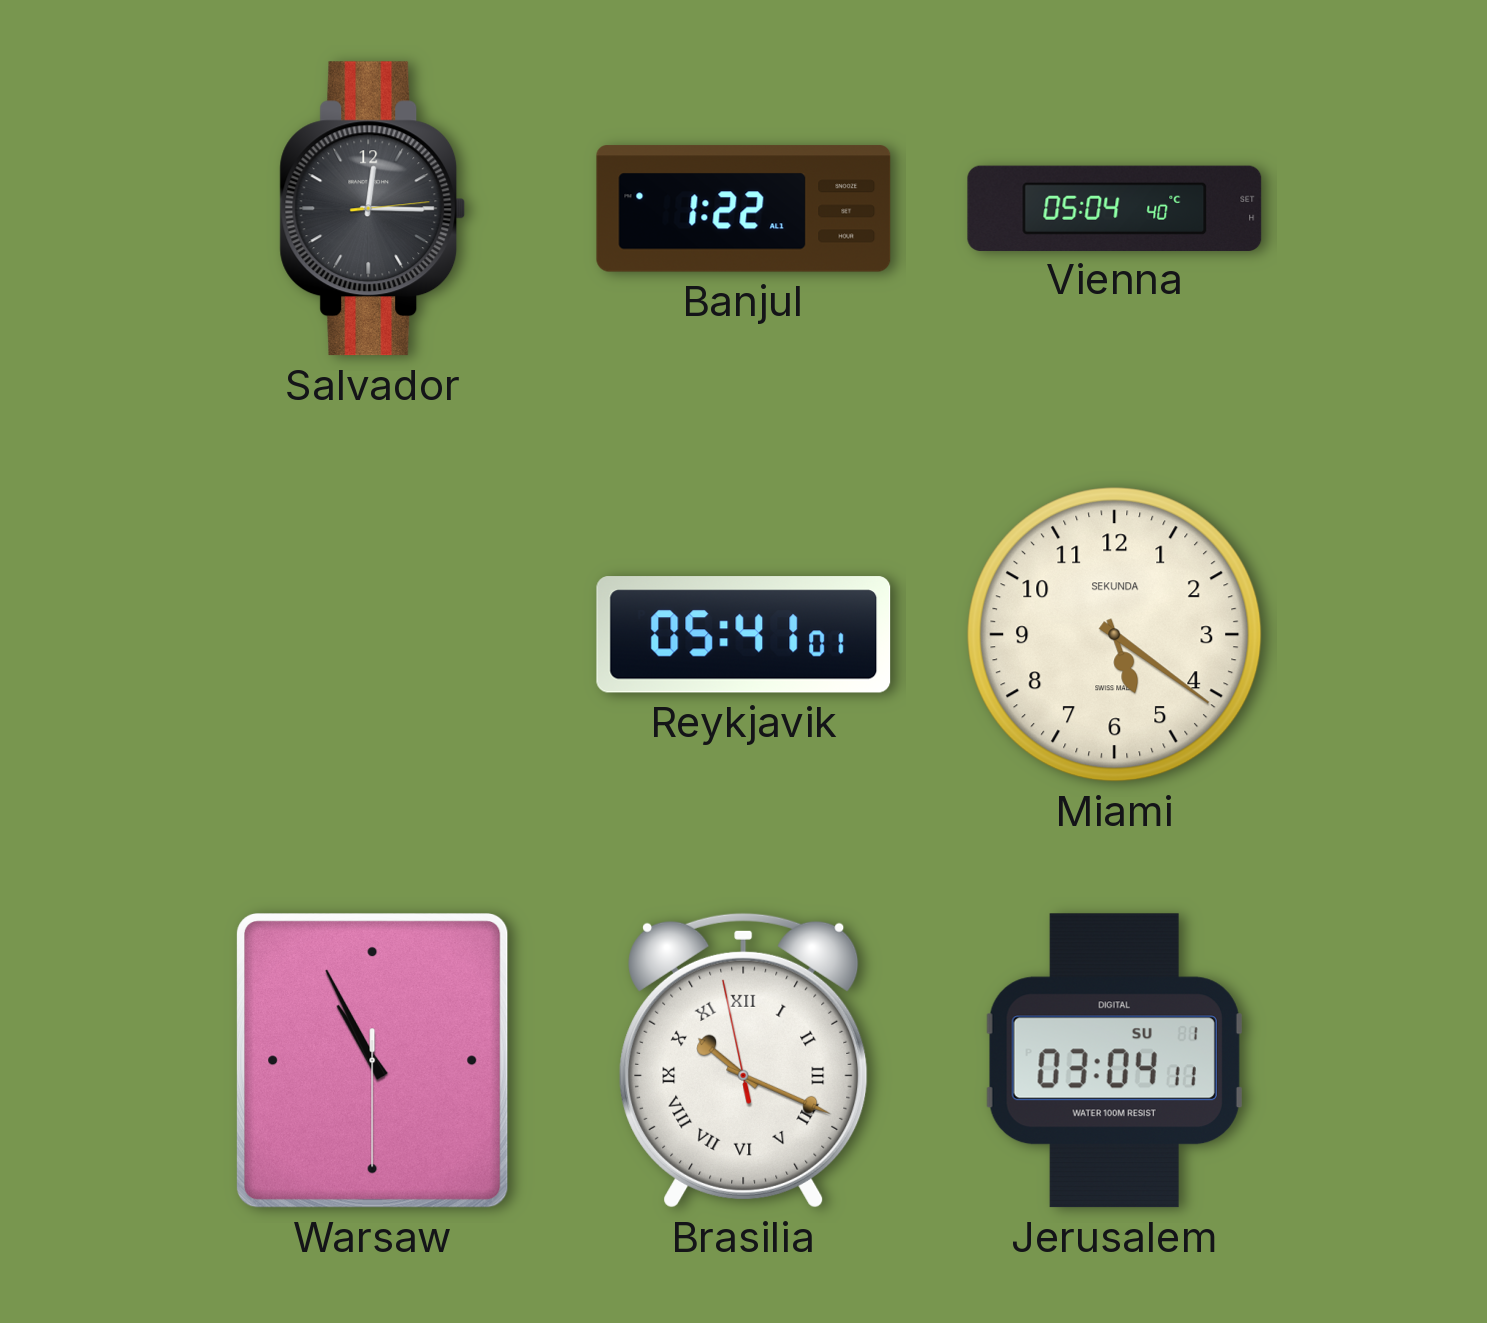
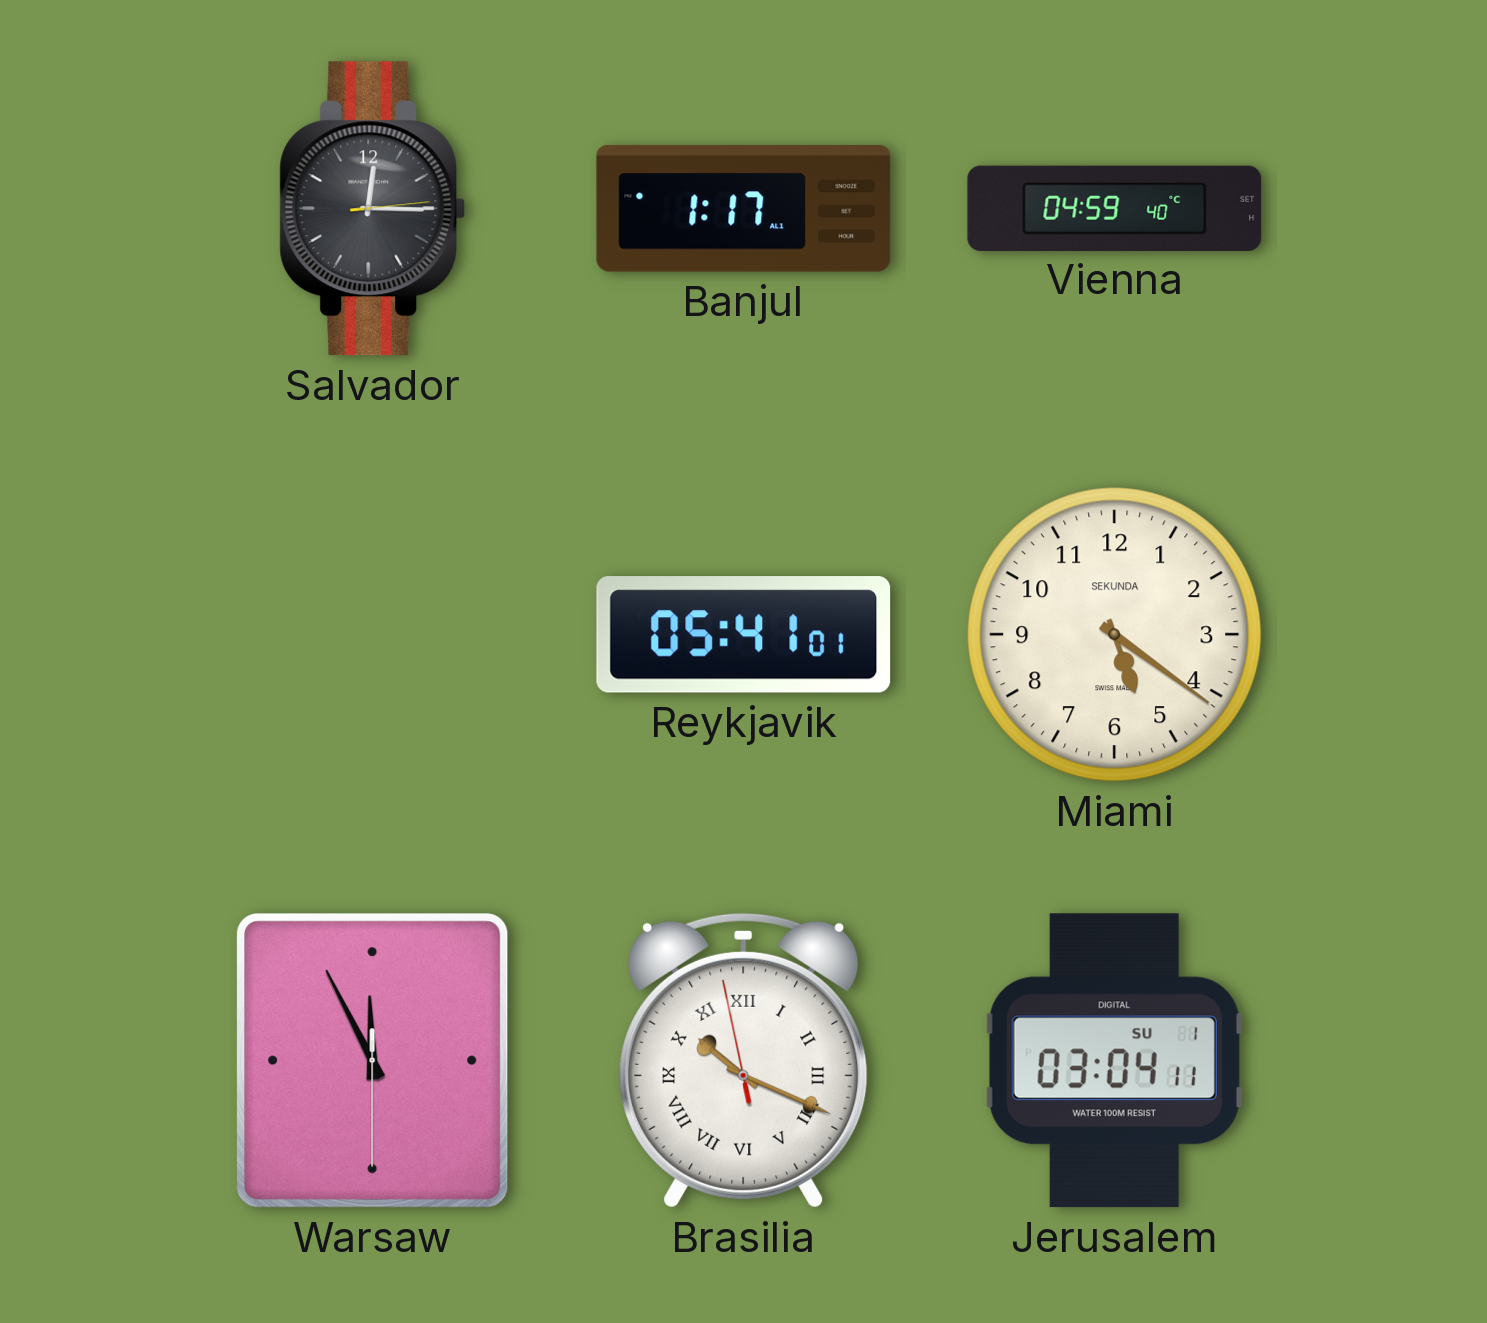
Banjul: 1:22 -> 1:17
Vienna: 05:04 -> 04:59
Warsaw: 10:55 -> 11:55
